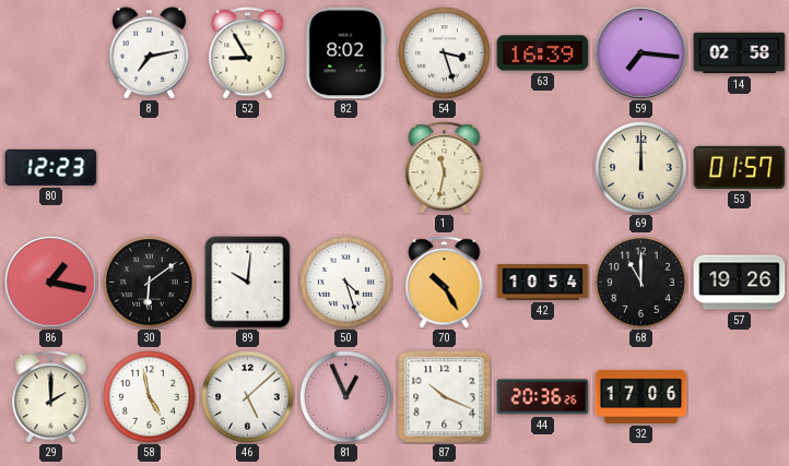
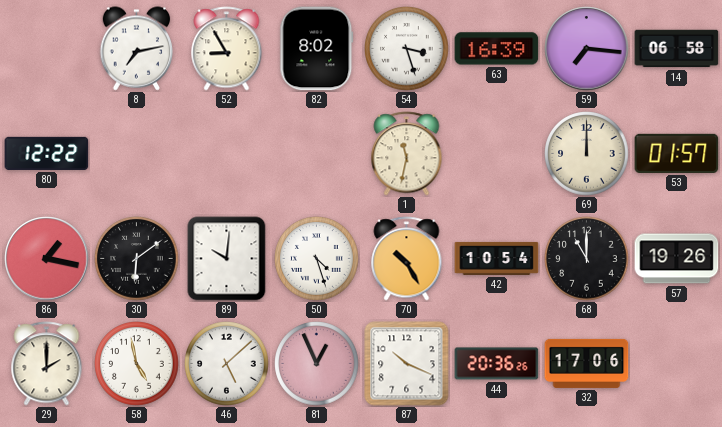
14: 02:58 -> 06:58
80: 12:23 -> 12:22
